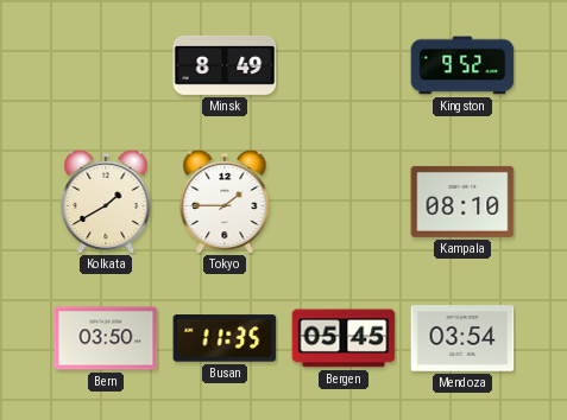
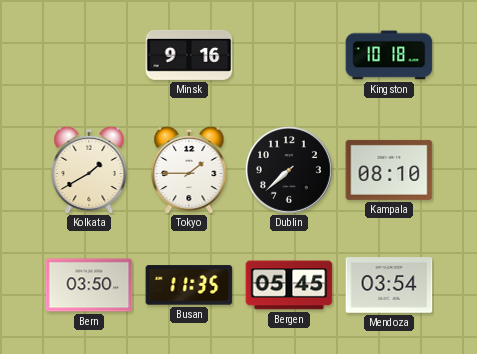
Minsk: 8:49 -> 9:16
Kingston: 9:52 -> 10:18
Dublin: none -> 7:38
